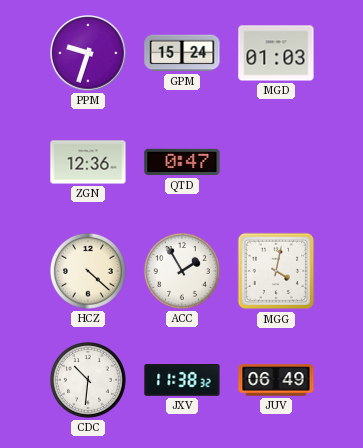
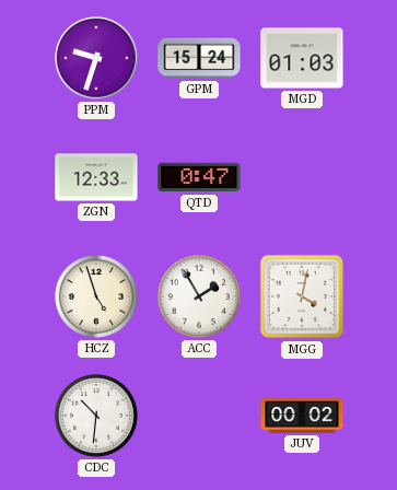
ZGN: 12:36 -> 12:33
HCZ: 4:22 -> 4:57
JXV: 11:38 -> none
JUV: 06:49 -> 00:02
